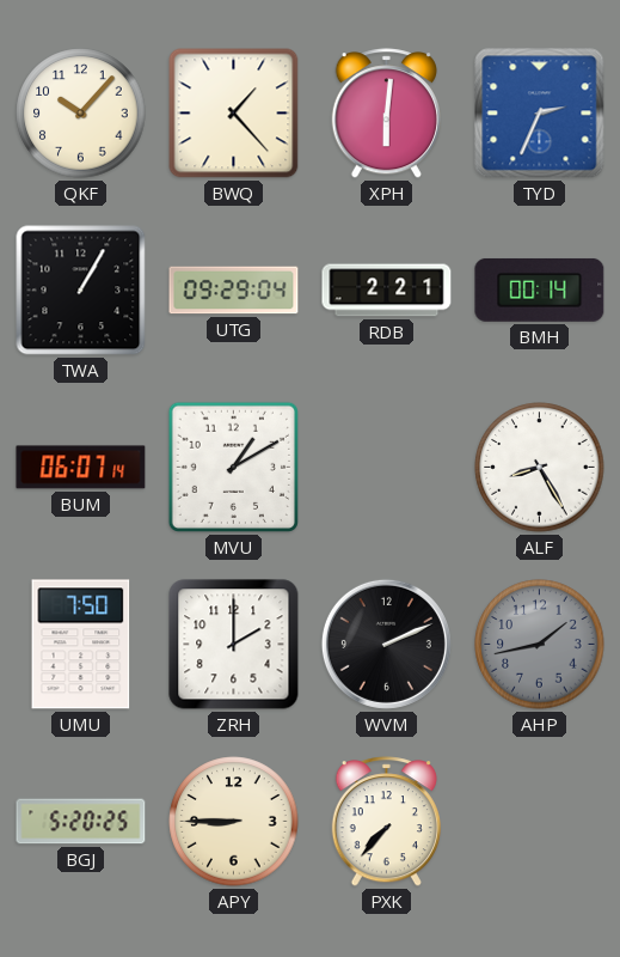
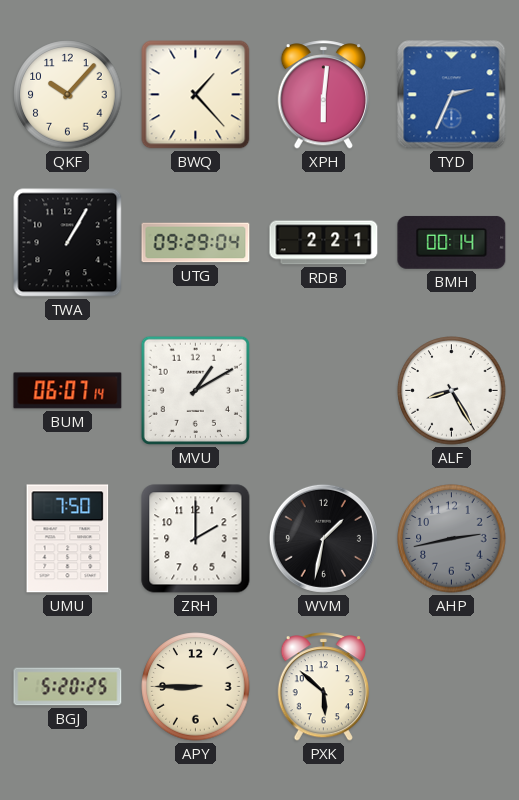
WVM: 2:11 -> 1:32
AHP: 1:43 -> 2:43
PXK: 7:37 -> 5:52
